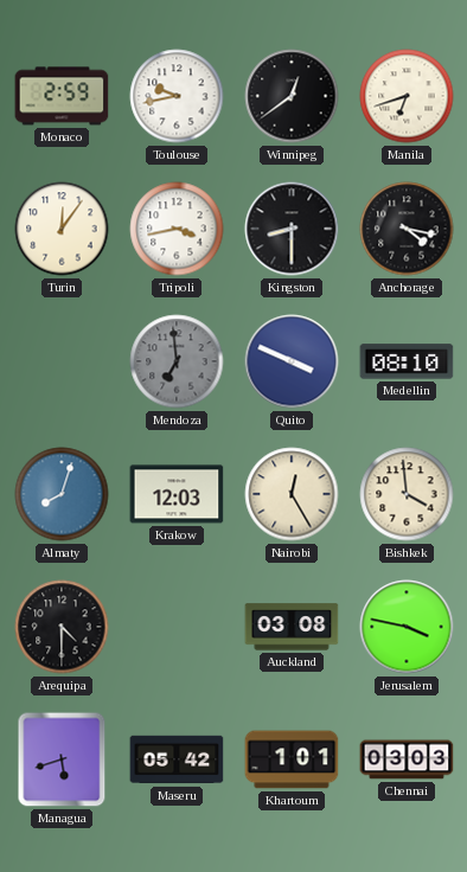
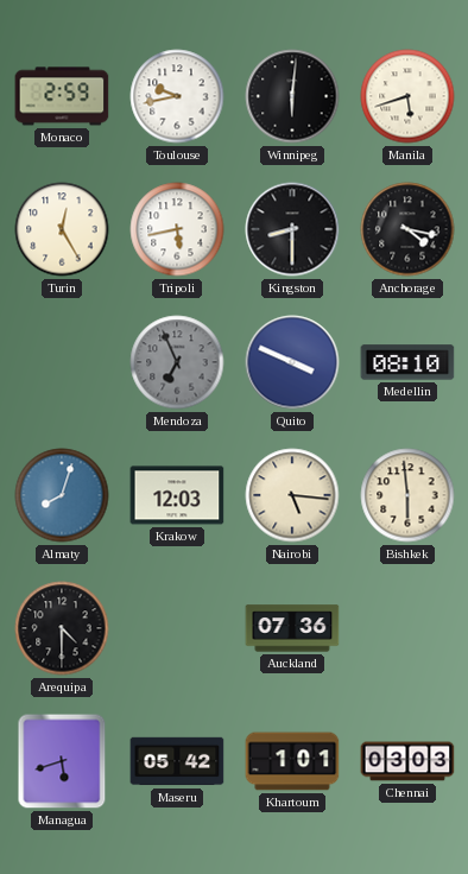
Winnipeg: 12:39 -> 6:01
Manila: 6:42 -> 5:42
Turin: 12:06 -> 12:25
Tripoli: 3:43 -> 5:43
Mendoza: 6:59 -> 6:56
Nairobi: 12:25 -> 5:16
Bishkek: 3:59 -> 5:59
Auckland: 03:08 -> 07:36
Jerusalem: 3:47 -> none
